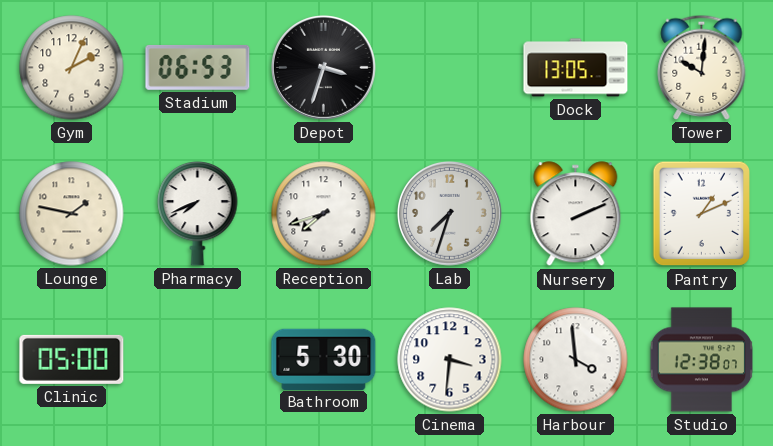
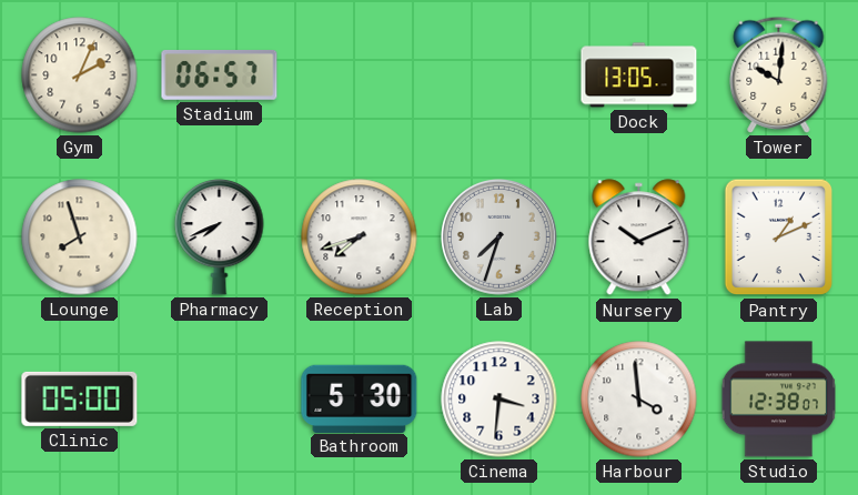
Stadium: 06:53 -> 06:57
Depot: 3:33 -> none
Lounge: 1:47 -> 7:57
Nursery: 2:11 -> 10:11
